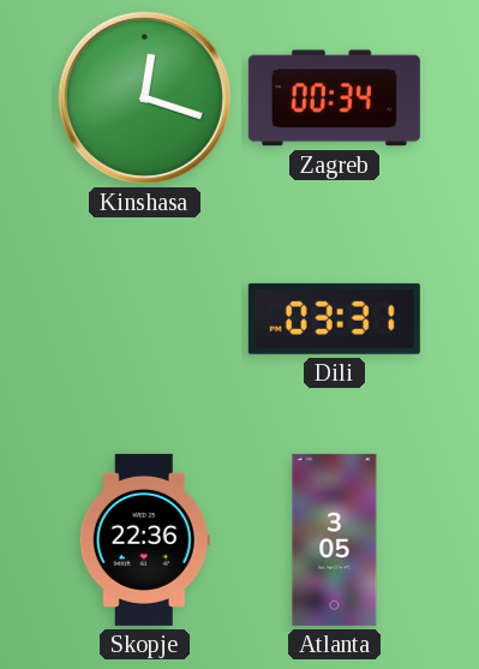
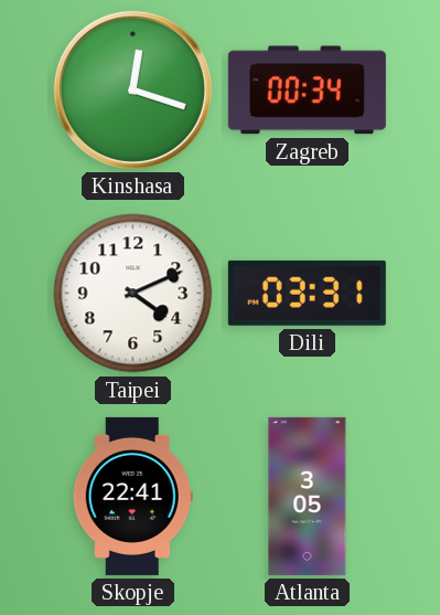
Taipei: none -> 4:11
Skopje: 22:36 -> 22:41
